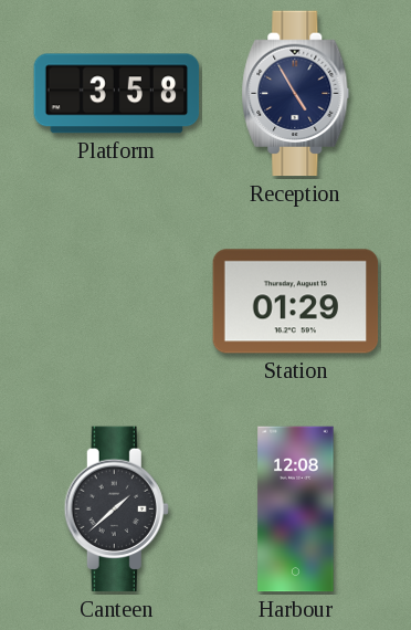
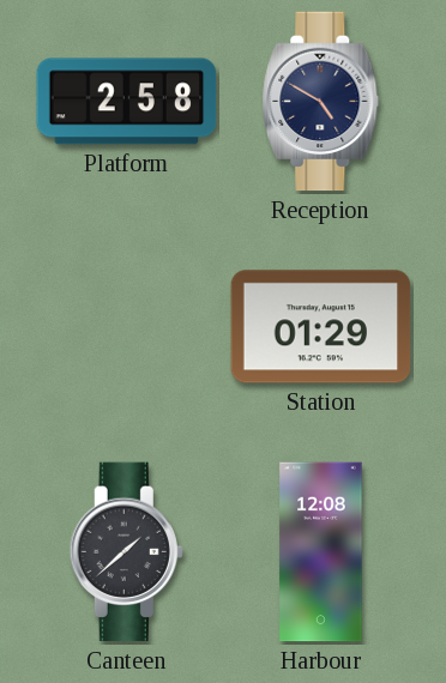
Platform: 3:58 -> 2:58
Reception: 4:55 -> 4:50
